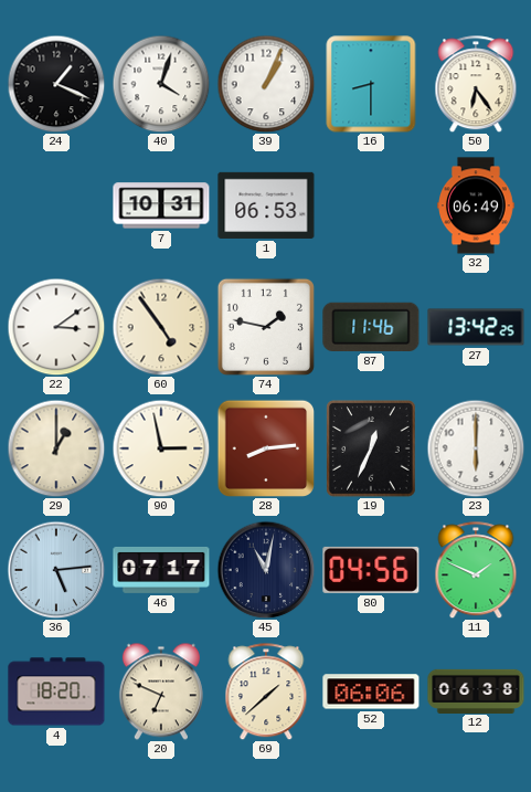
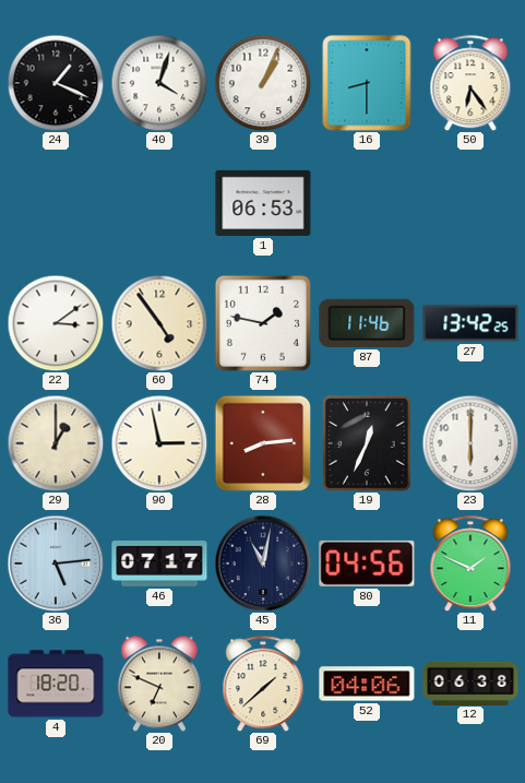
7: 10:31 -> none
32: 06:49 -> none
52: 06:06 -> 04:06
